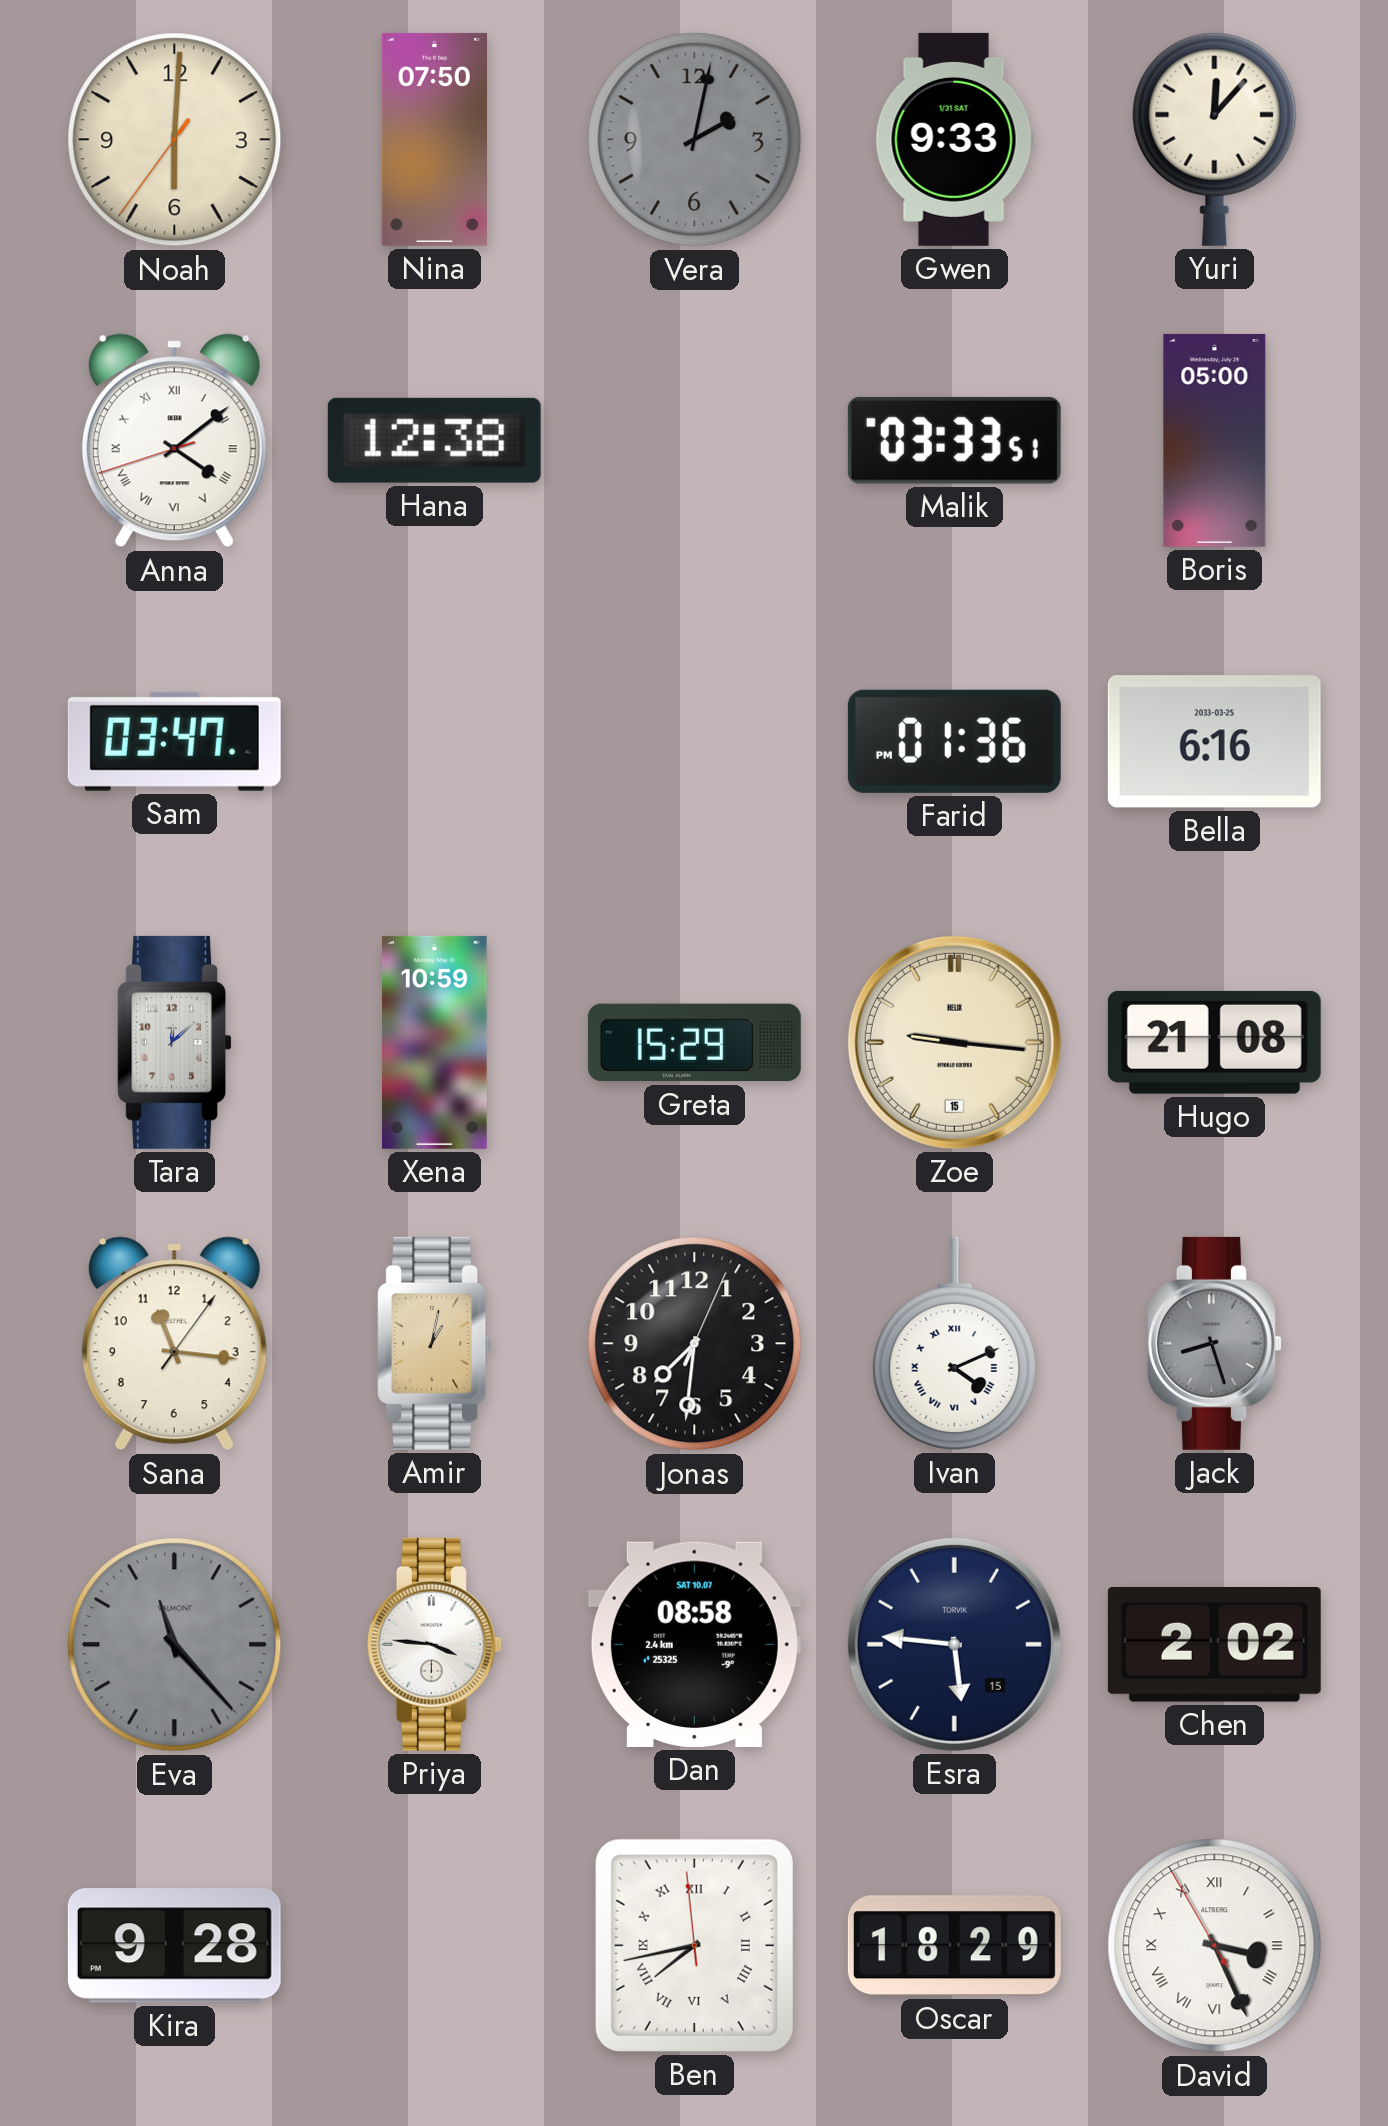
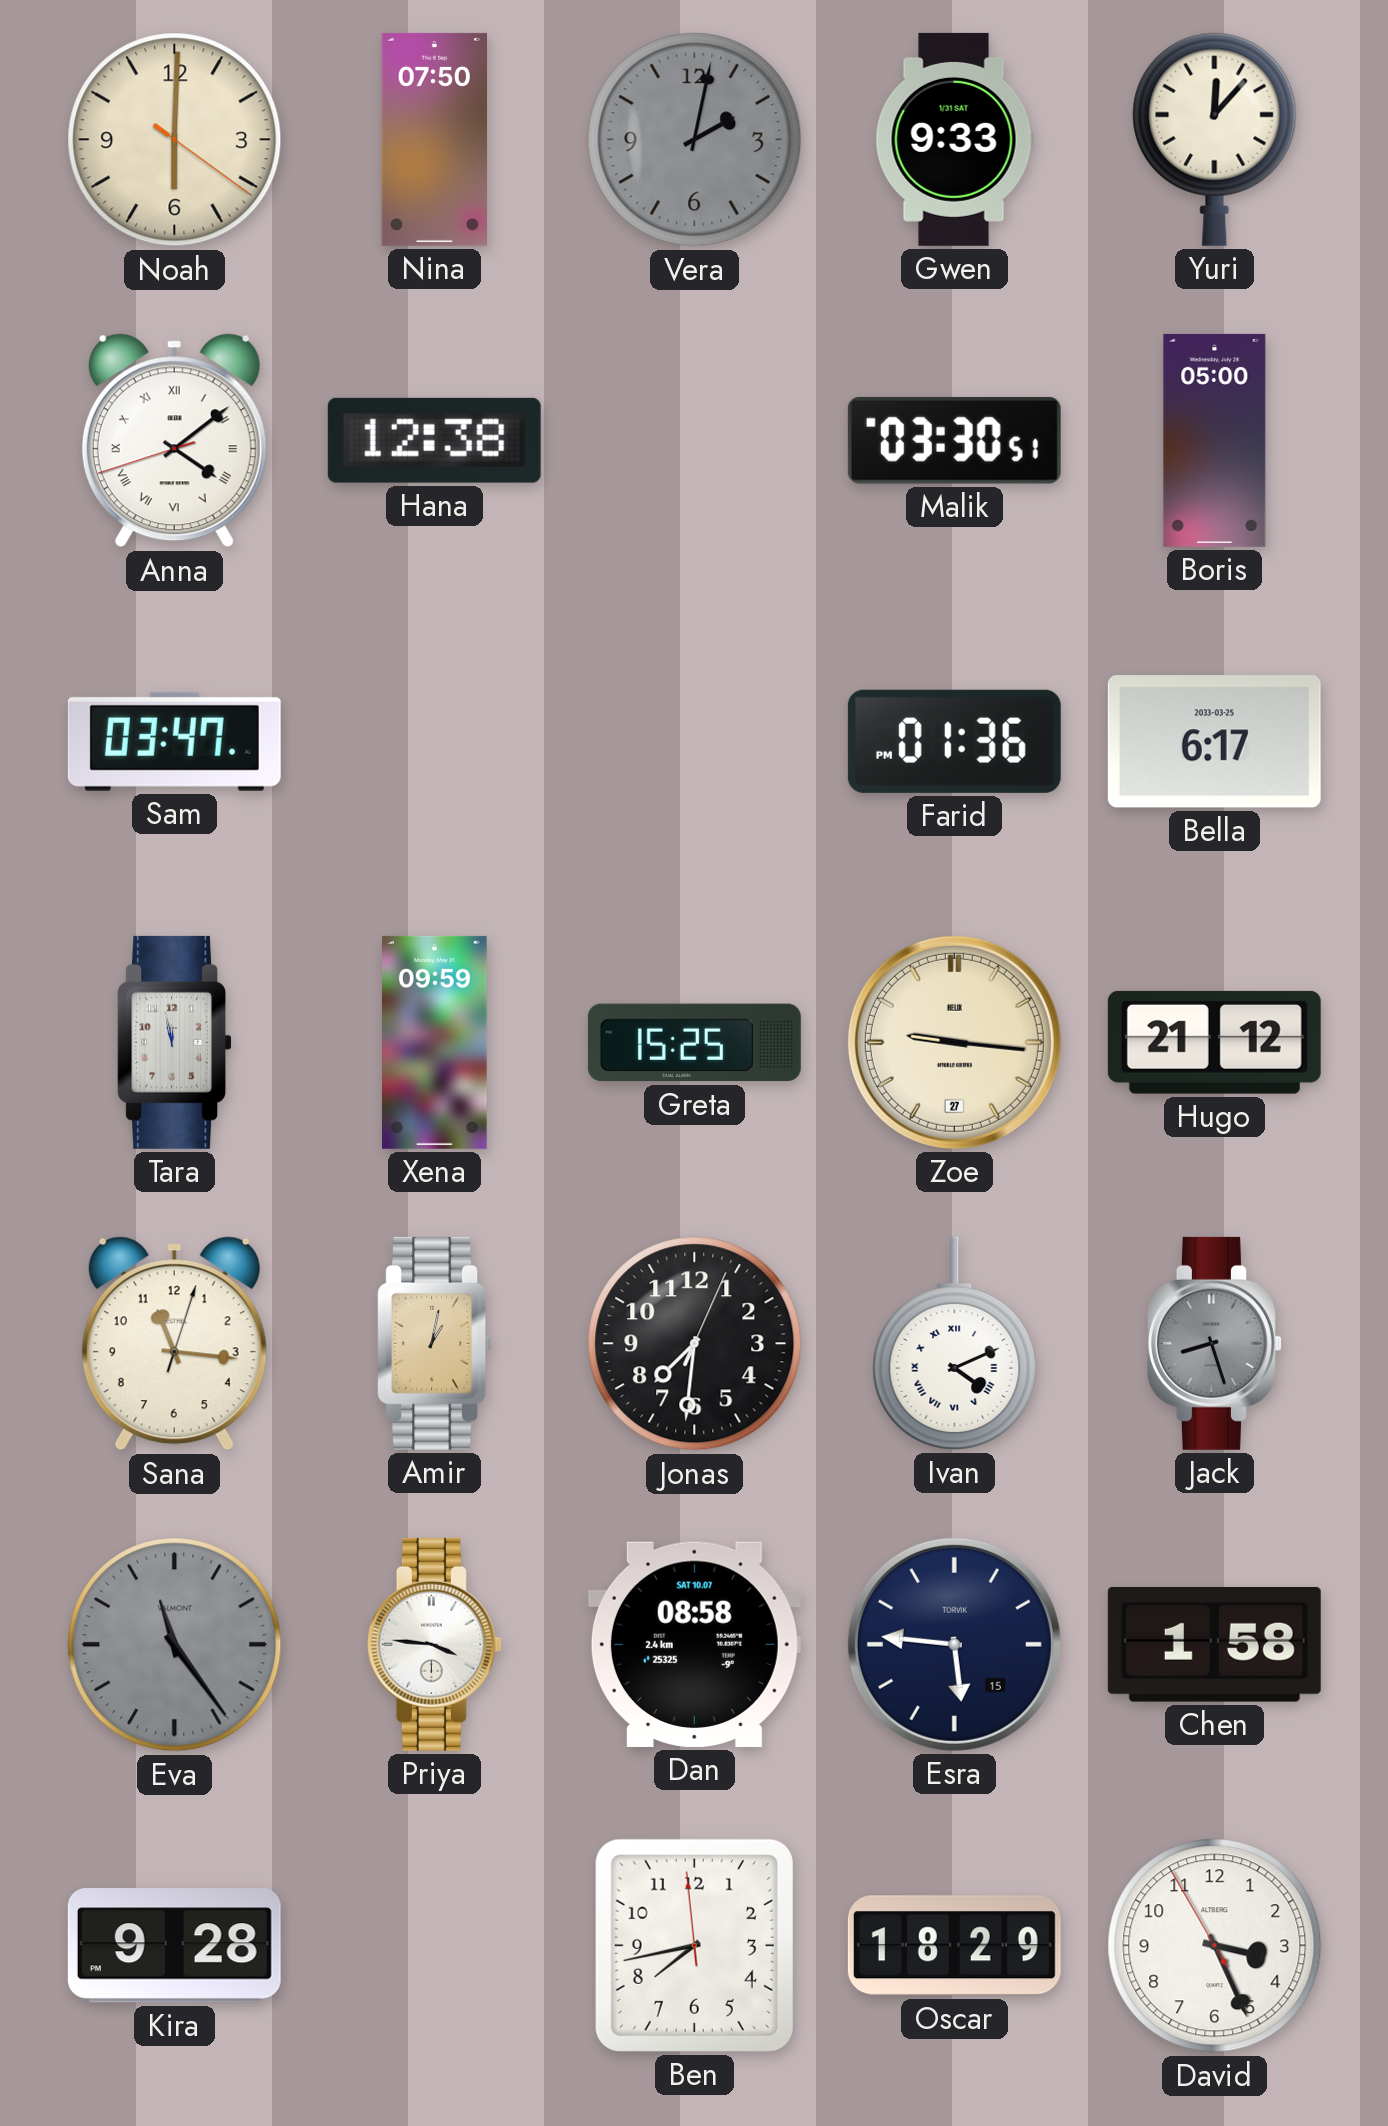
Noah: 6:00:36 -> 6:00:21
Malik: 03:33 -> 03:30
Bella: 6:16 -> 6:17
Tara: 12:08 -> 11:58
Xena: 10:59 -> 09:59
Greta: 15:29 -> 15:25
Zoe date: 15 -> 27
Hugo: 21:08 -> 21:12
Sana: 11:16:06 -> 11:16:03
Eva: 11:23 -> 11:24
Chen: 2:02 -> 1:58
Ben numerals: Roman -> Arabic
David numerals: Roman -> Arabic
